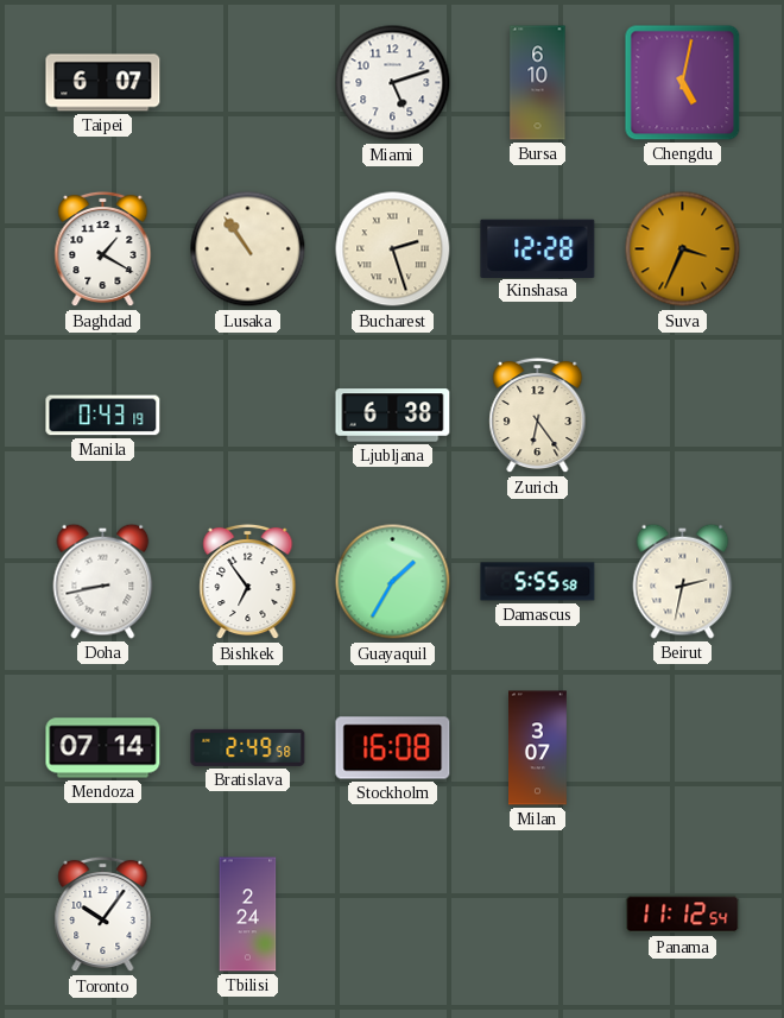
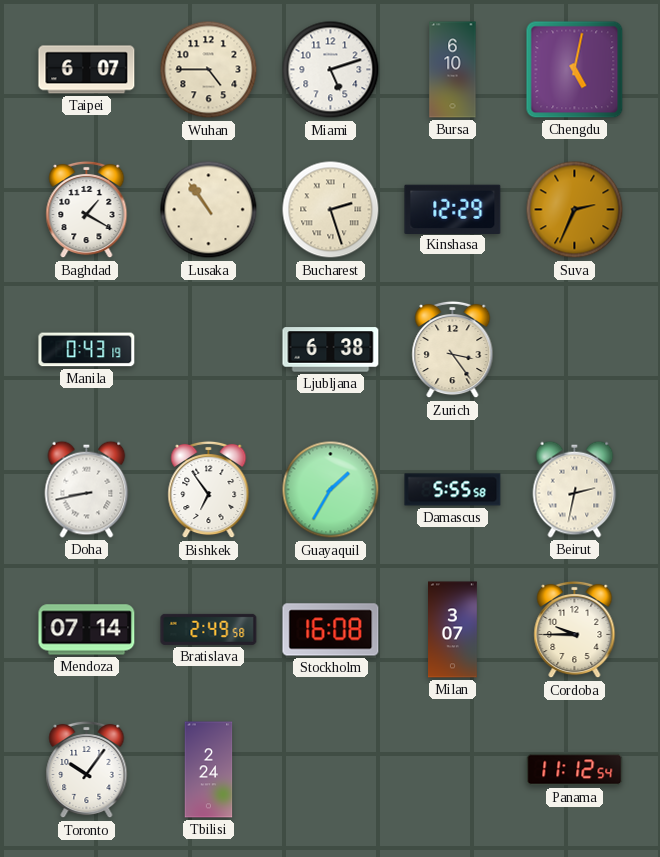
Wuhan: none -> 4:45
Kinshasa: 12:28 -> 12:29
Suva: 3:34 -> 2:34
Zurich: 6:24 -> 3:24
Cordoba: none -> 9:45
